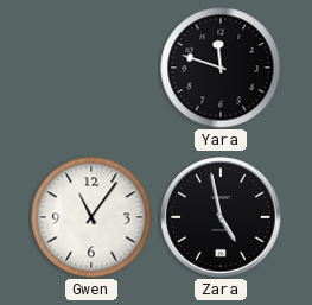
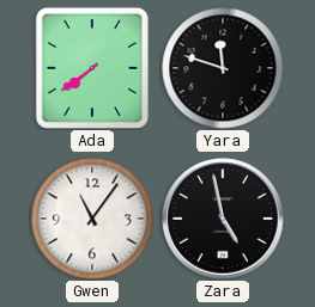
Ada: none -> 7:39
